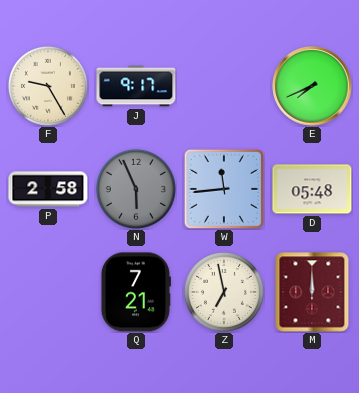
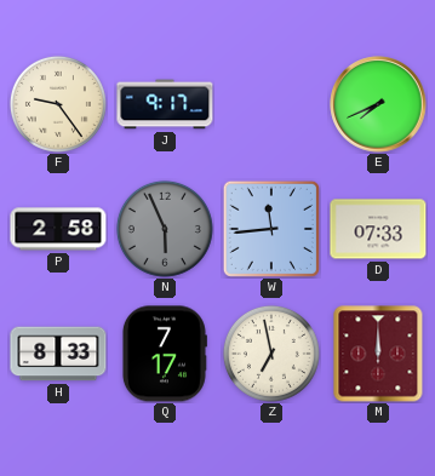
F: 9:25 -> 9:24
D: 05:48 -> 07:33
H: none -> 8:33
Q: 7:21 -> 7:17
